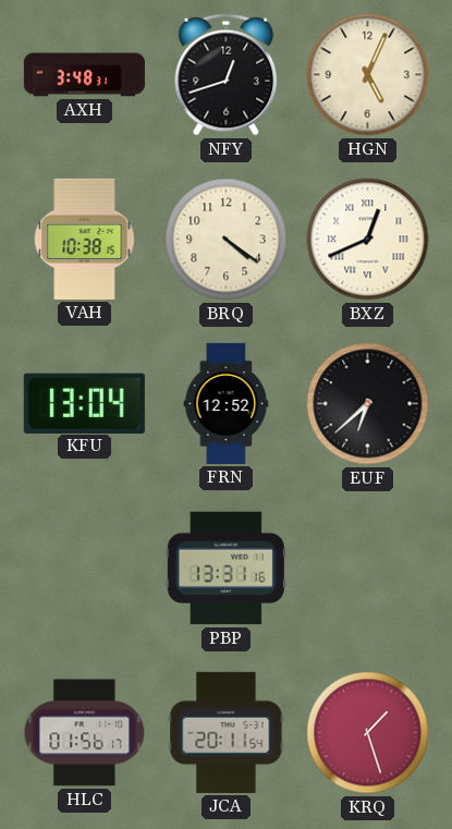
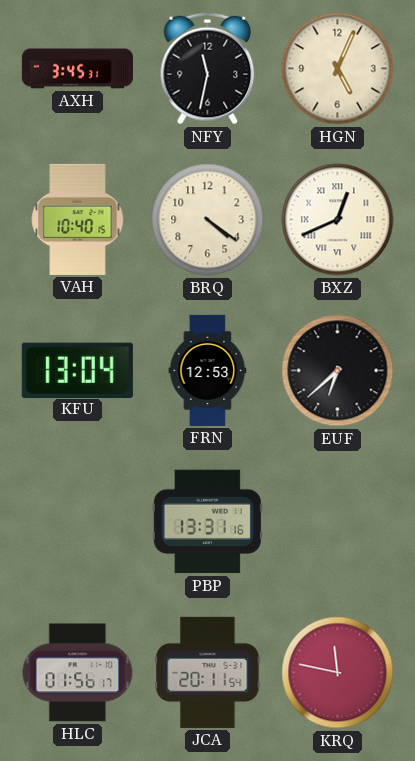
AXH: 3:48 -> 3:45
NFY: 12:42 -> 11:32
VAH: 10:38 -> 10:40
FRN: 12:52 -> 12:53
KRQ: 1:27 -> 11:47
